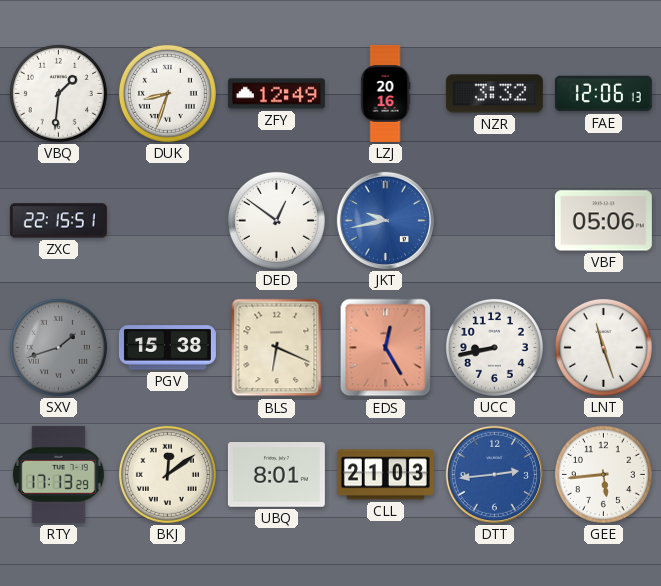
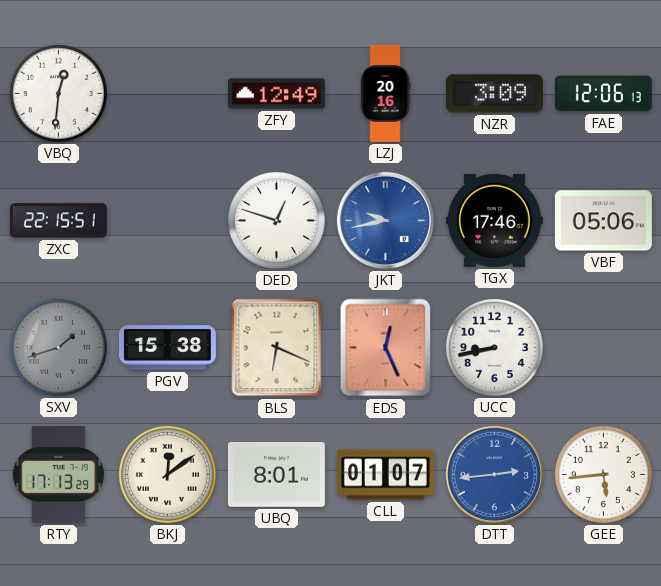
VBQ: 1:31 -> 12:31
DUK: 8:33 -> none
NZR: 3:32 -> 3:09
DED: 12:51 -> 12:48
TGX: none -> 17:46
EDS: 12:25 -> 12:26
LNT: 11:27 -> none
CLL: 21:03 -> 01:07
